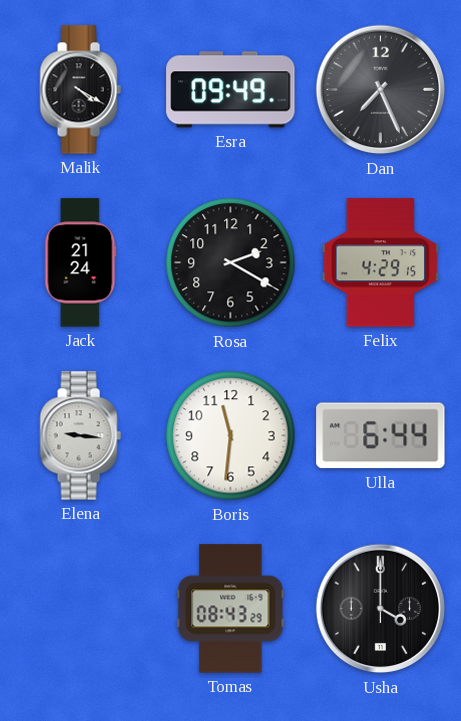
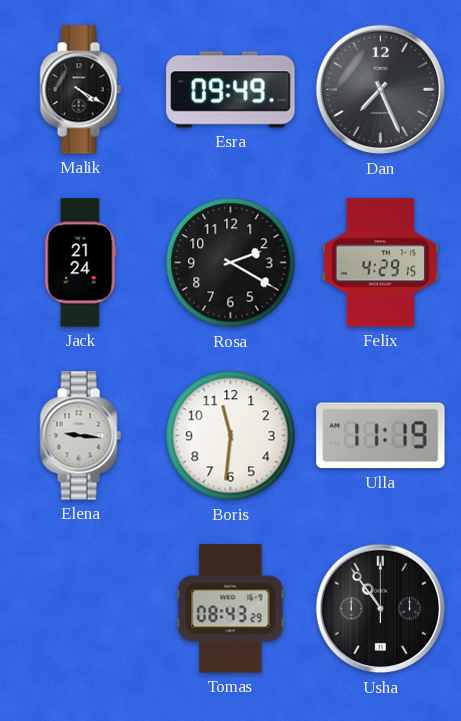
Ulla: 6:44 -> 11:19
Usha: 4:00 -> 10:54
